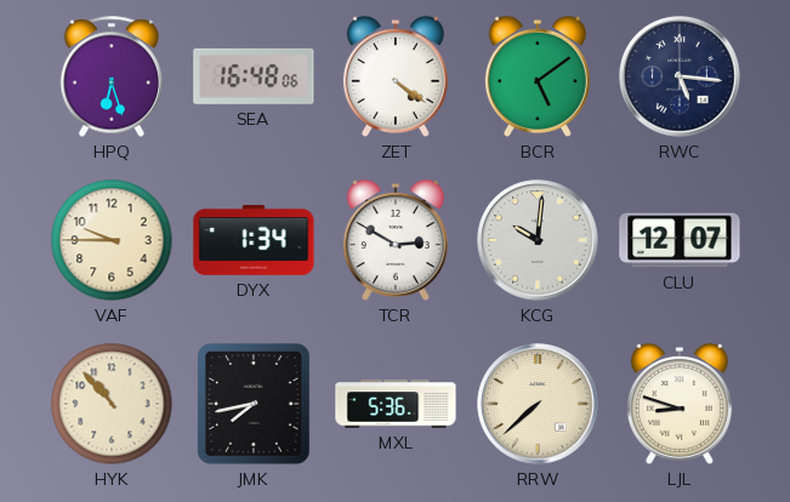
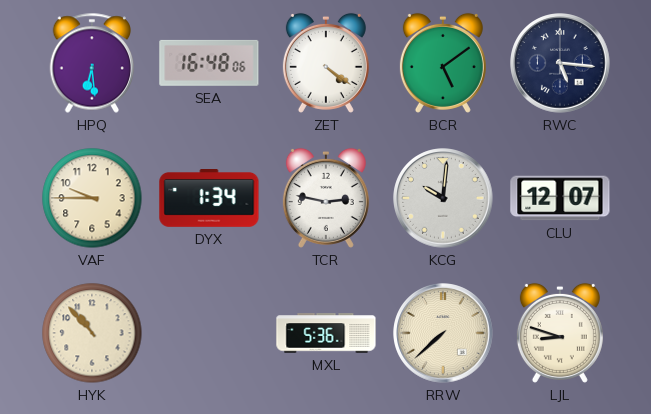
HPQ: 6:27 -> 6:29
TCR: 2:50 -> 2:47
JMK: 7:43 -> none
